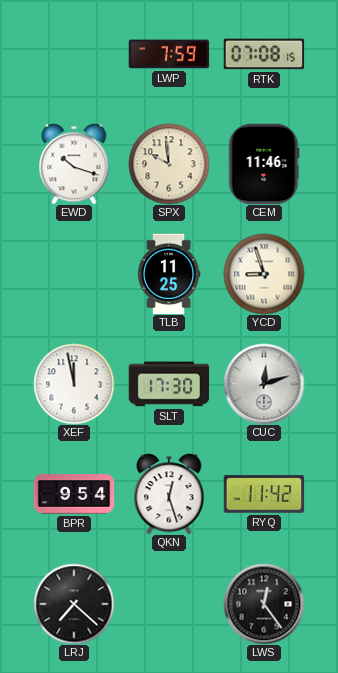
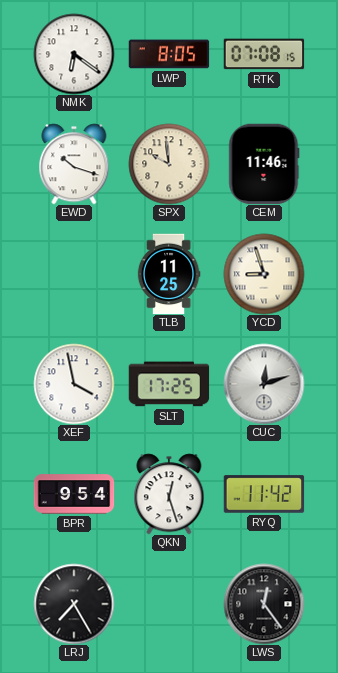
NMK: none -> 6:21
LWP: 7:59 -> 8:05
XEF: 11:58 -> 3:58
SLT: 17:30 -> 17:25
LRJ: 7:22 -> 7:25
